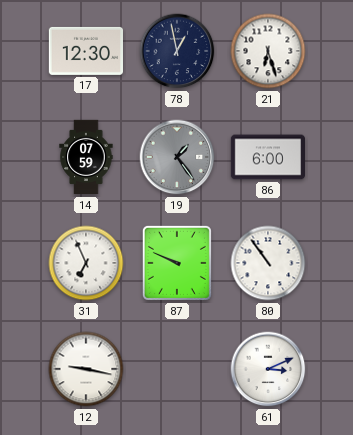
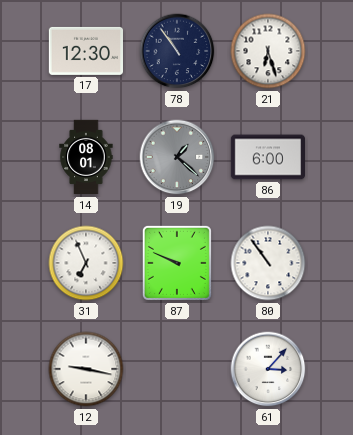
78: 12:58 -> 10:54
14: 07:59 -> 08:01
19: 1:24 -> 1:22
61: 3:11 -> 3:07
